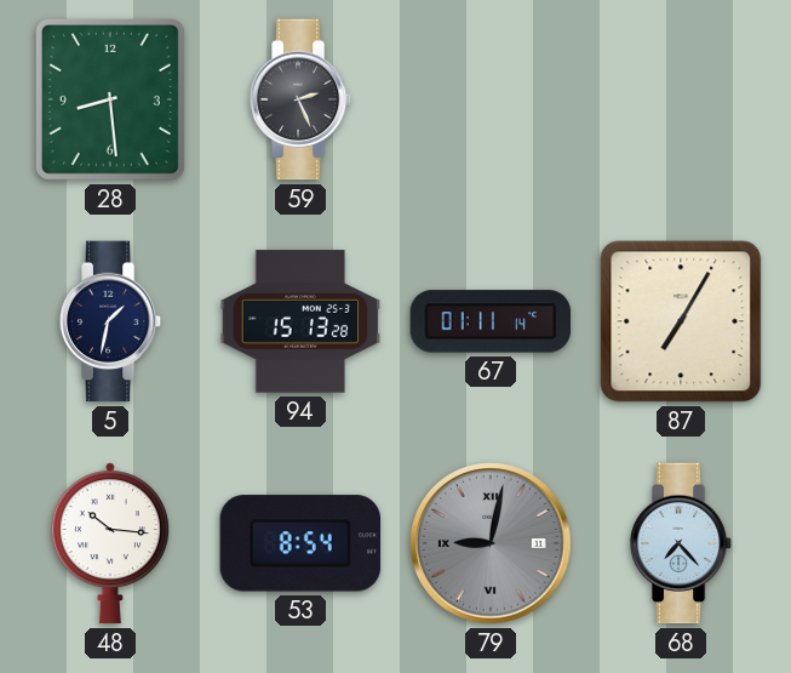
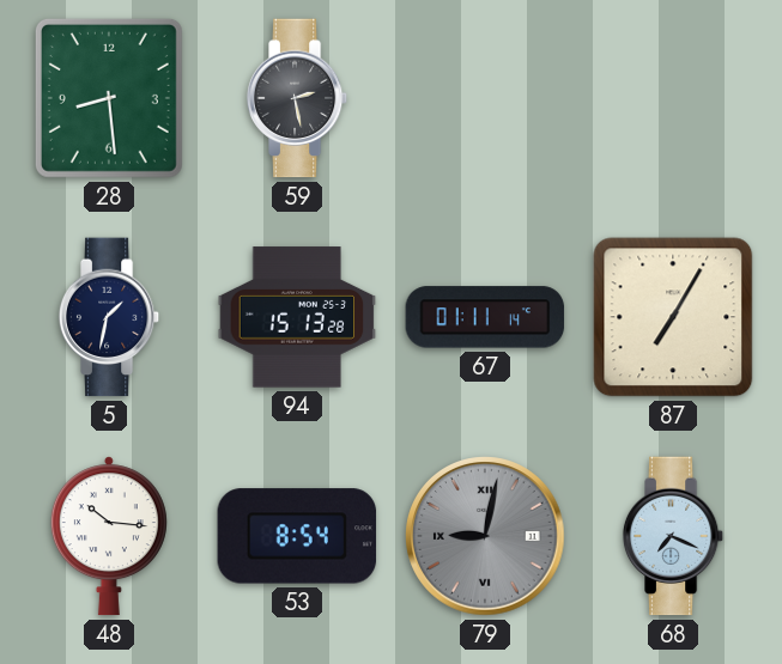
59: 2:26 -> 2:28
68: 7:23 -> 7:19
